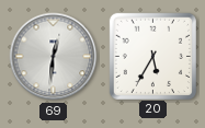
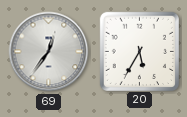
69: 12:31 -> 12:36
